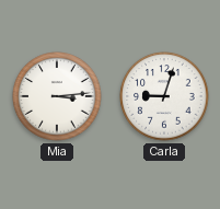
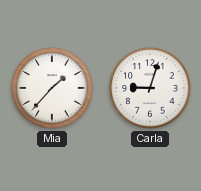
Mia: 3:14 -> 1:37
